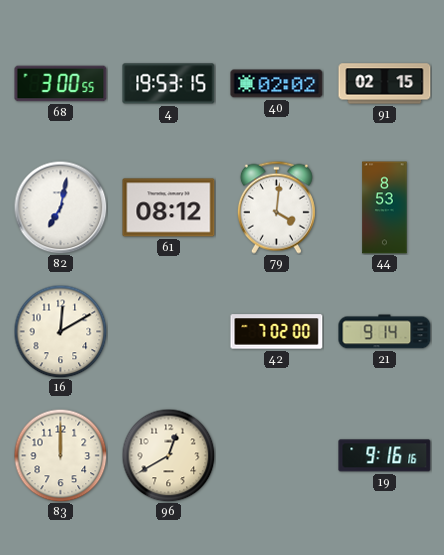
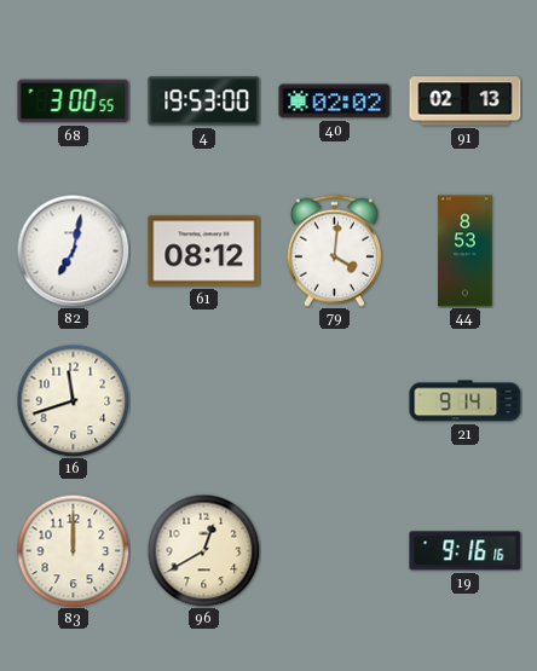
4: 19:53:15 -> 19:53:00
91: 02:15 -> 02:13
16: 12:10 -> 11:42
42: 7:02 -> none
